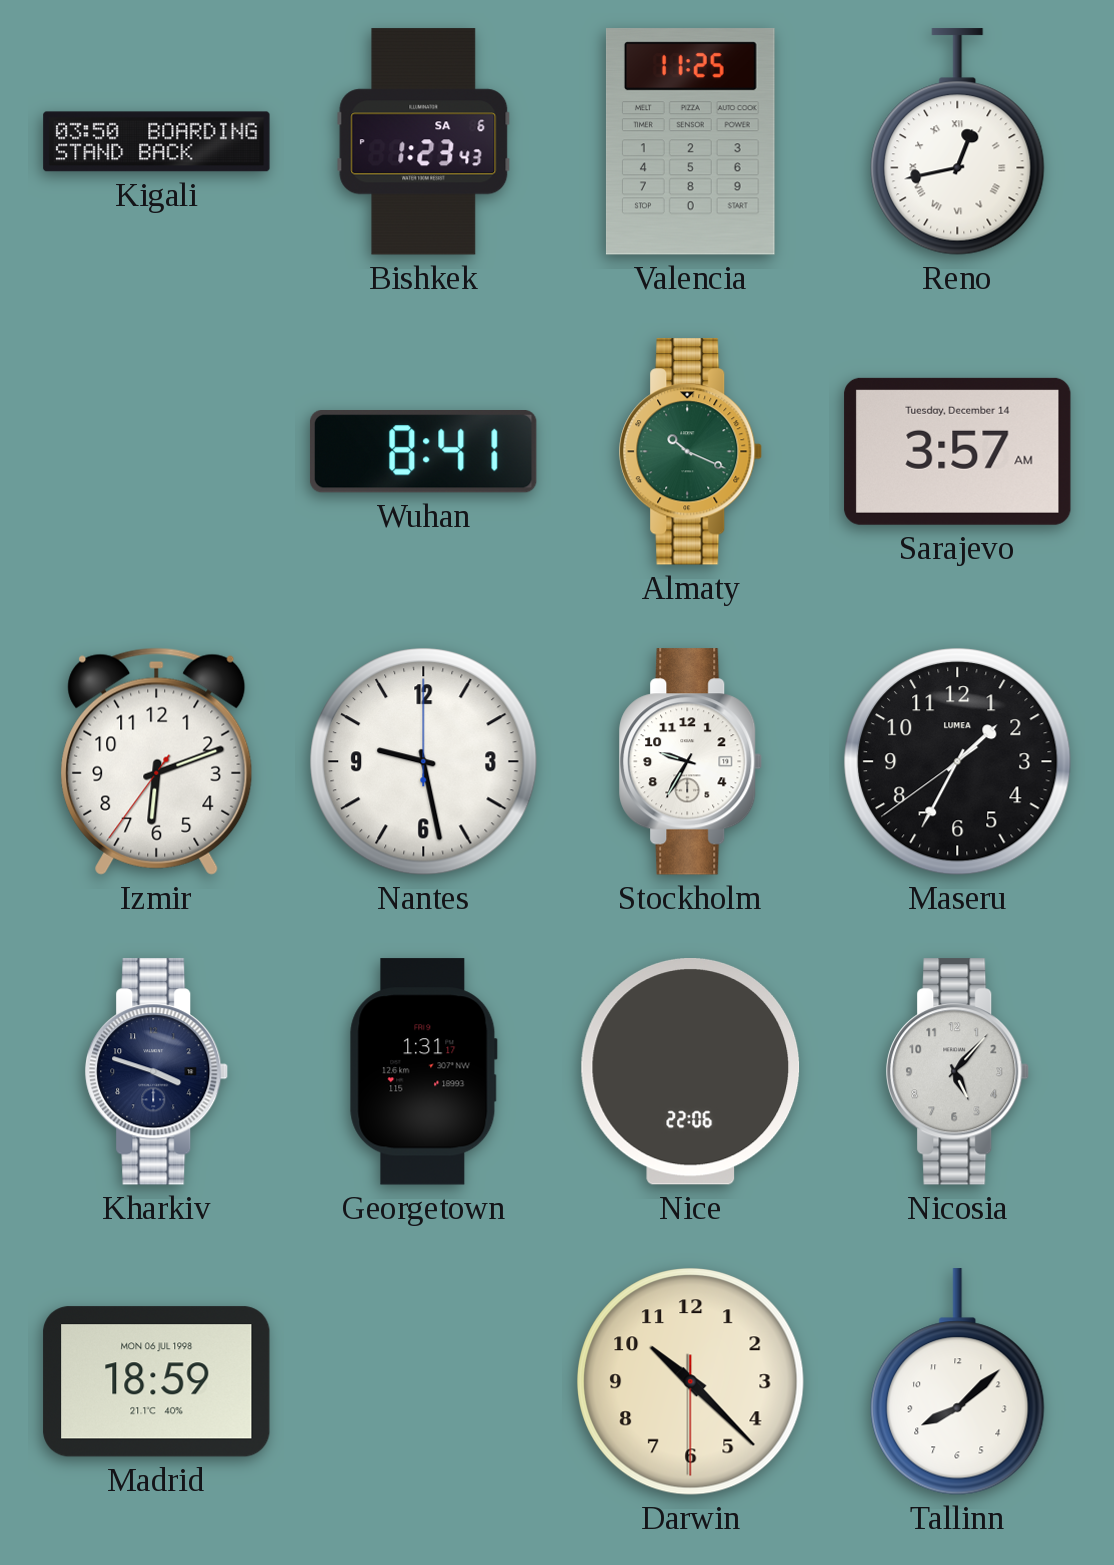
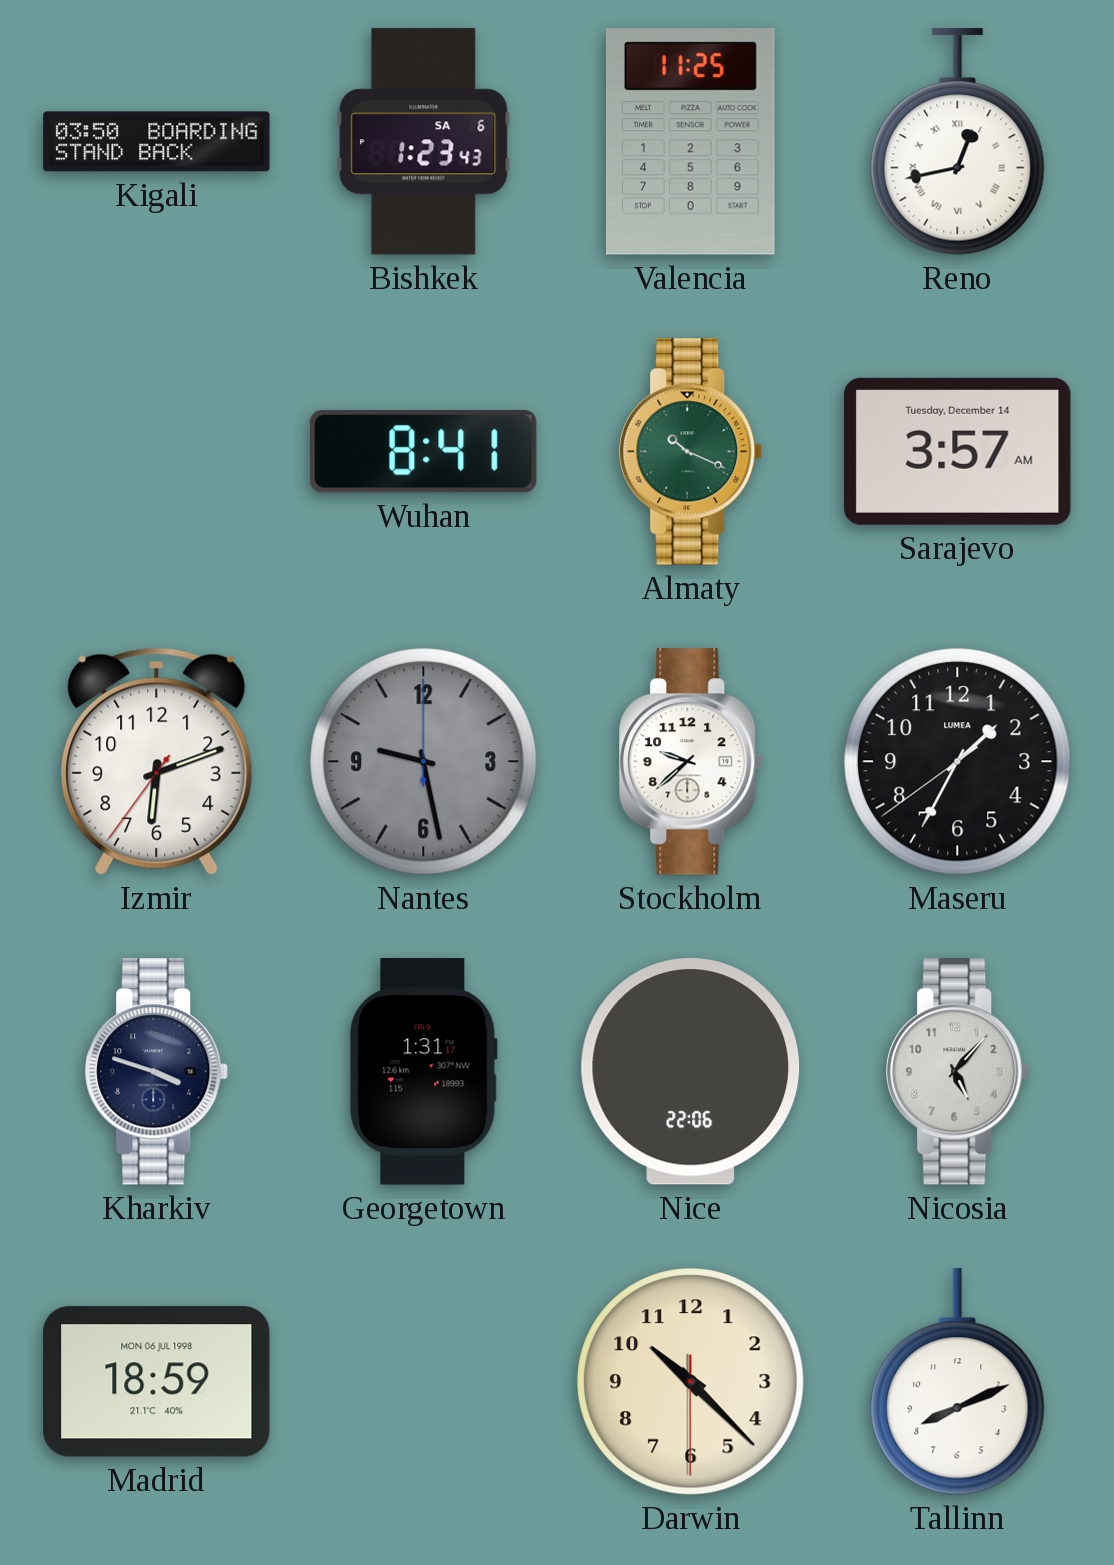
Nantes dial: white -> grey
Stockholm: 9:35 -> 9:38
Tallinn: 8:08 -> 8:11
